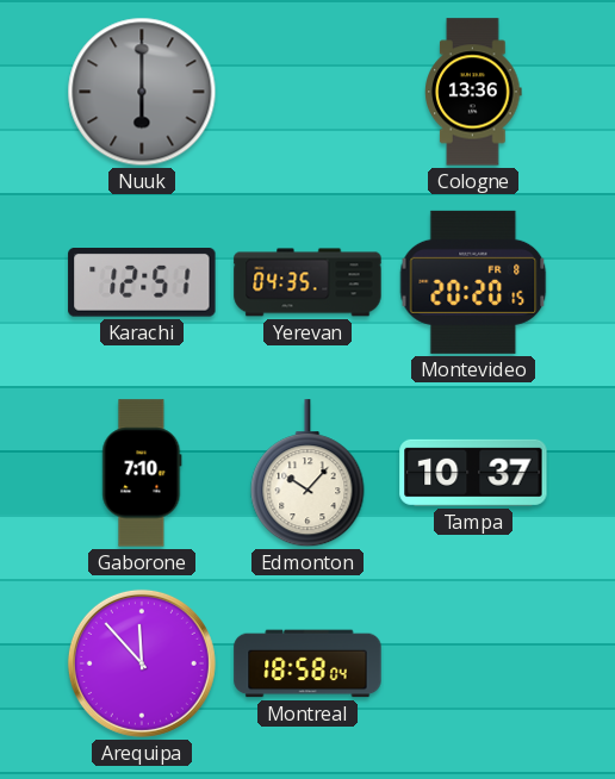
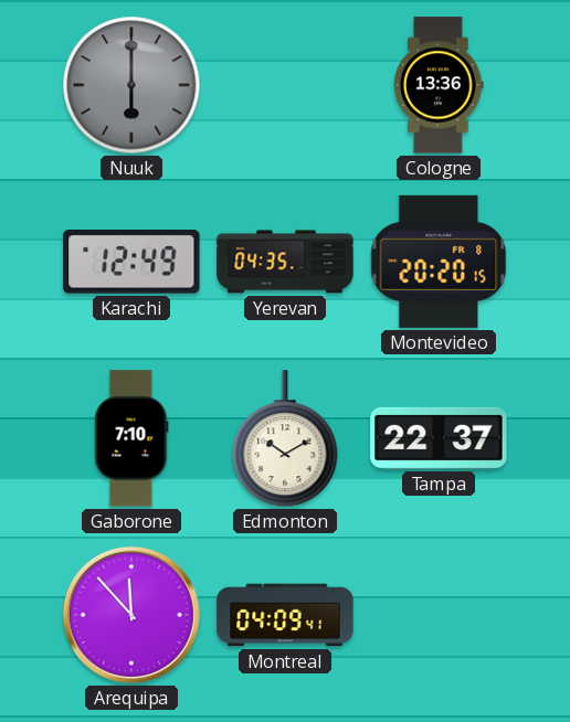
Karachi: 12:51 -> 12:49
Edmonton: 10:07 -> 10:10
Tampa: 10:37 -> 22:37
Montreal: 18:58 -> 04:09
